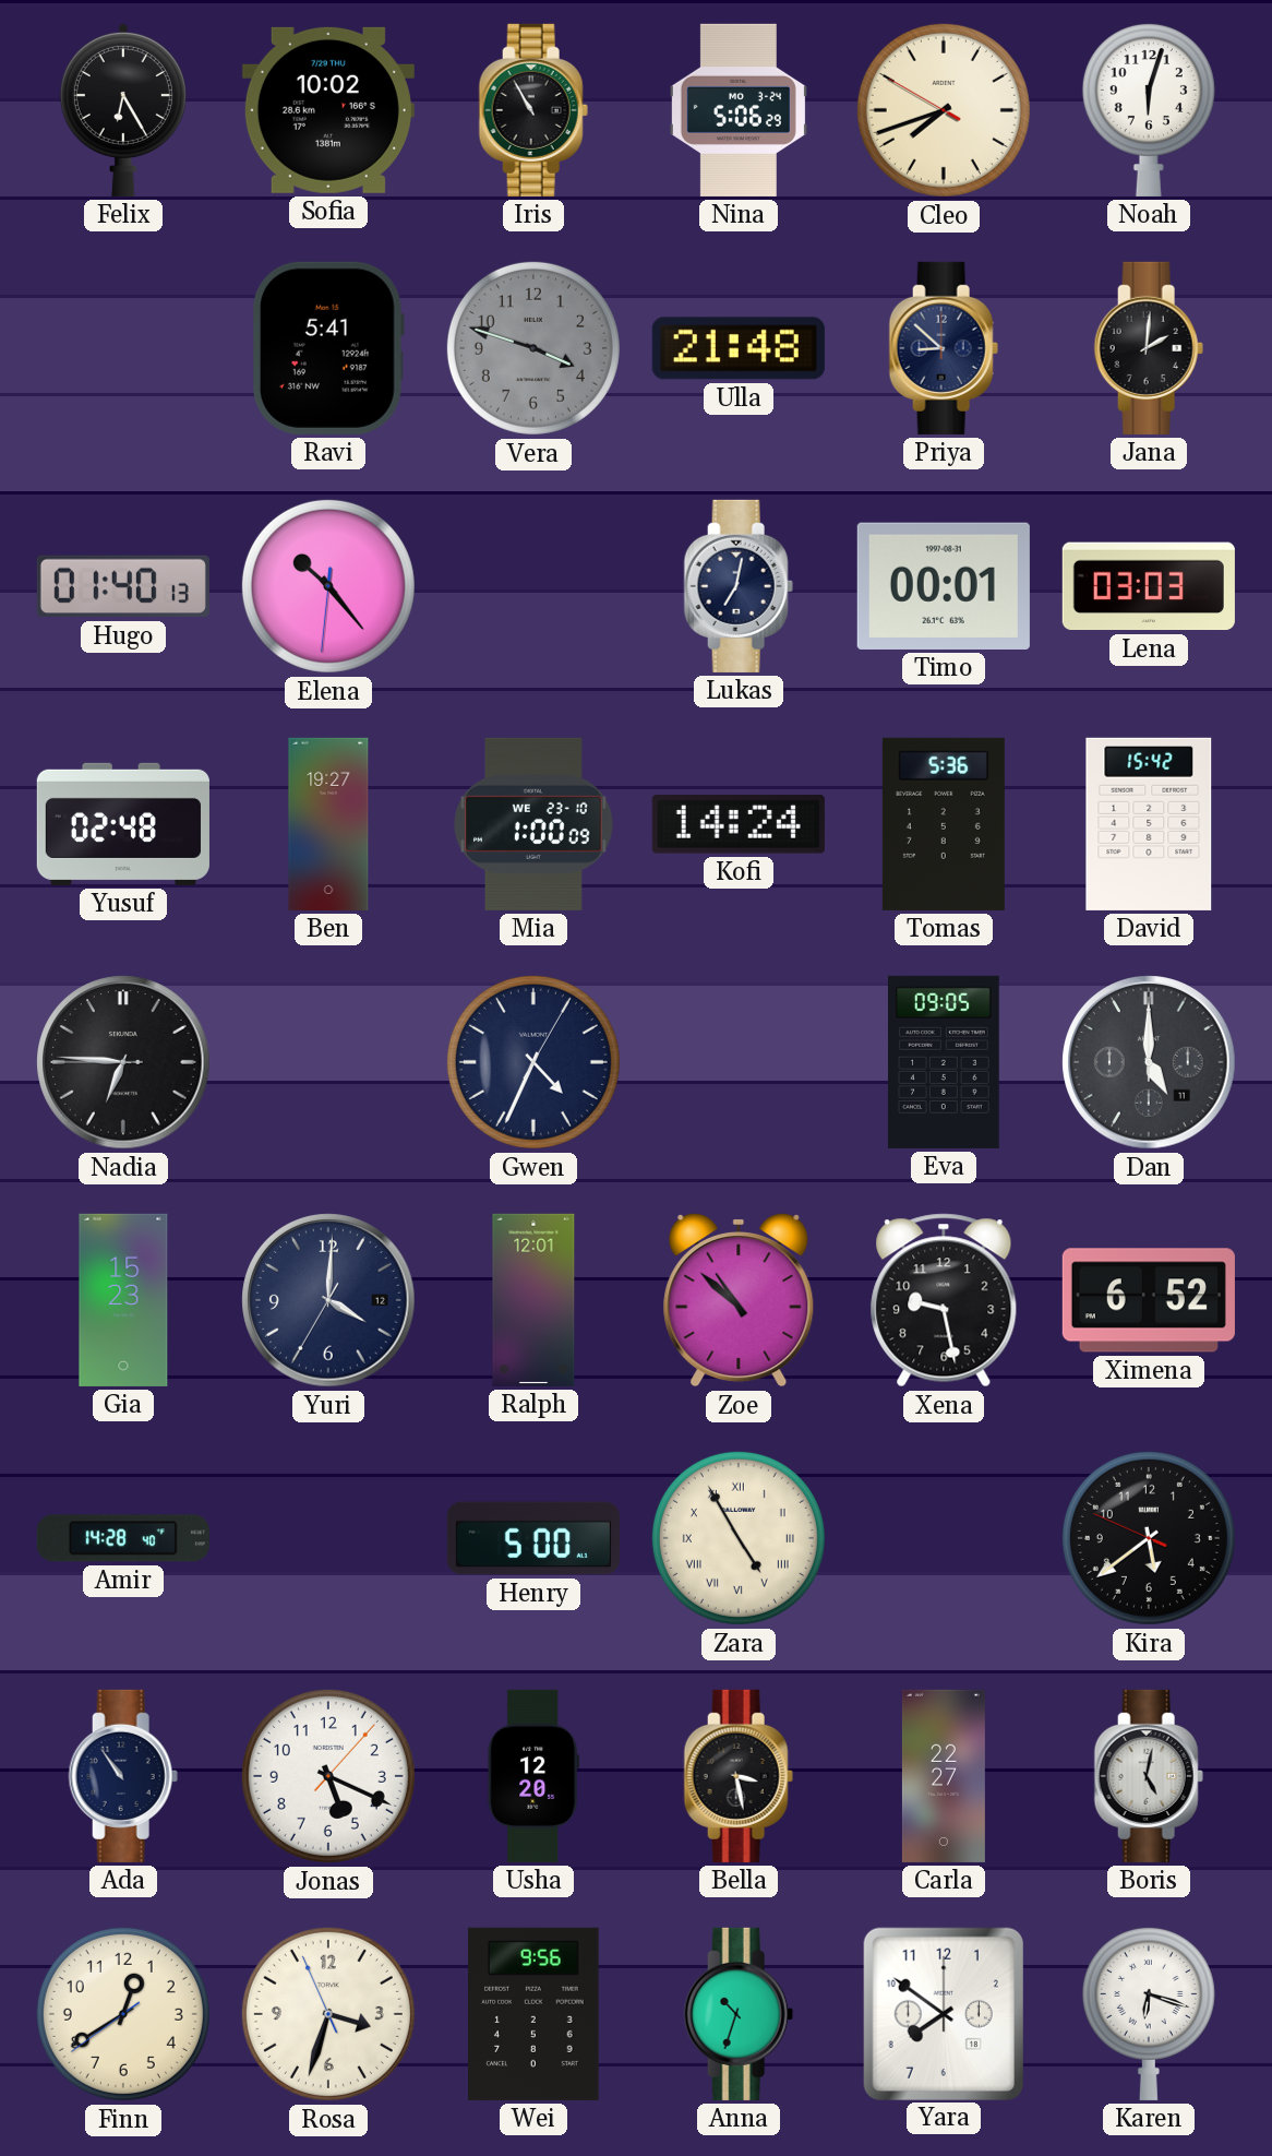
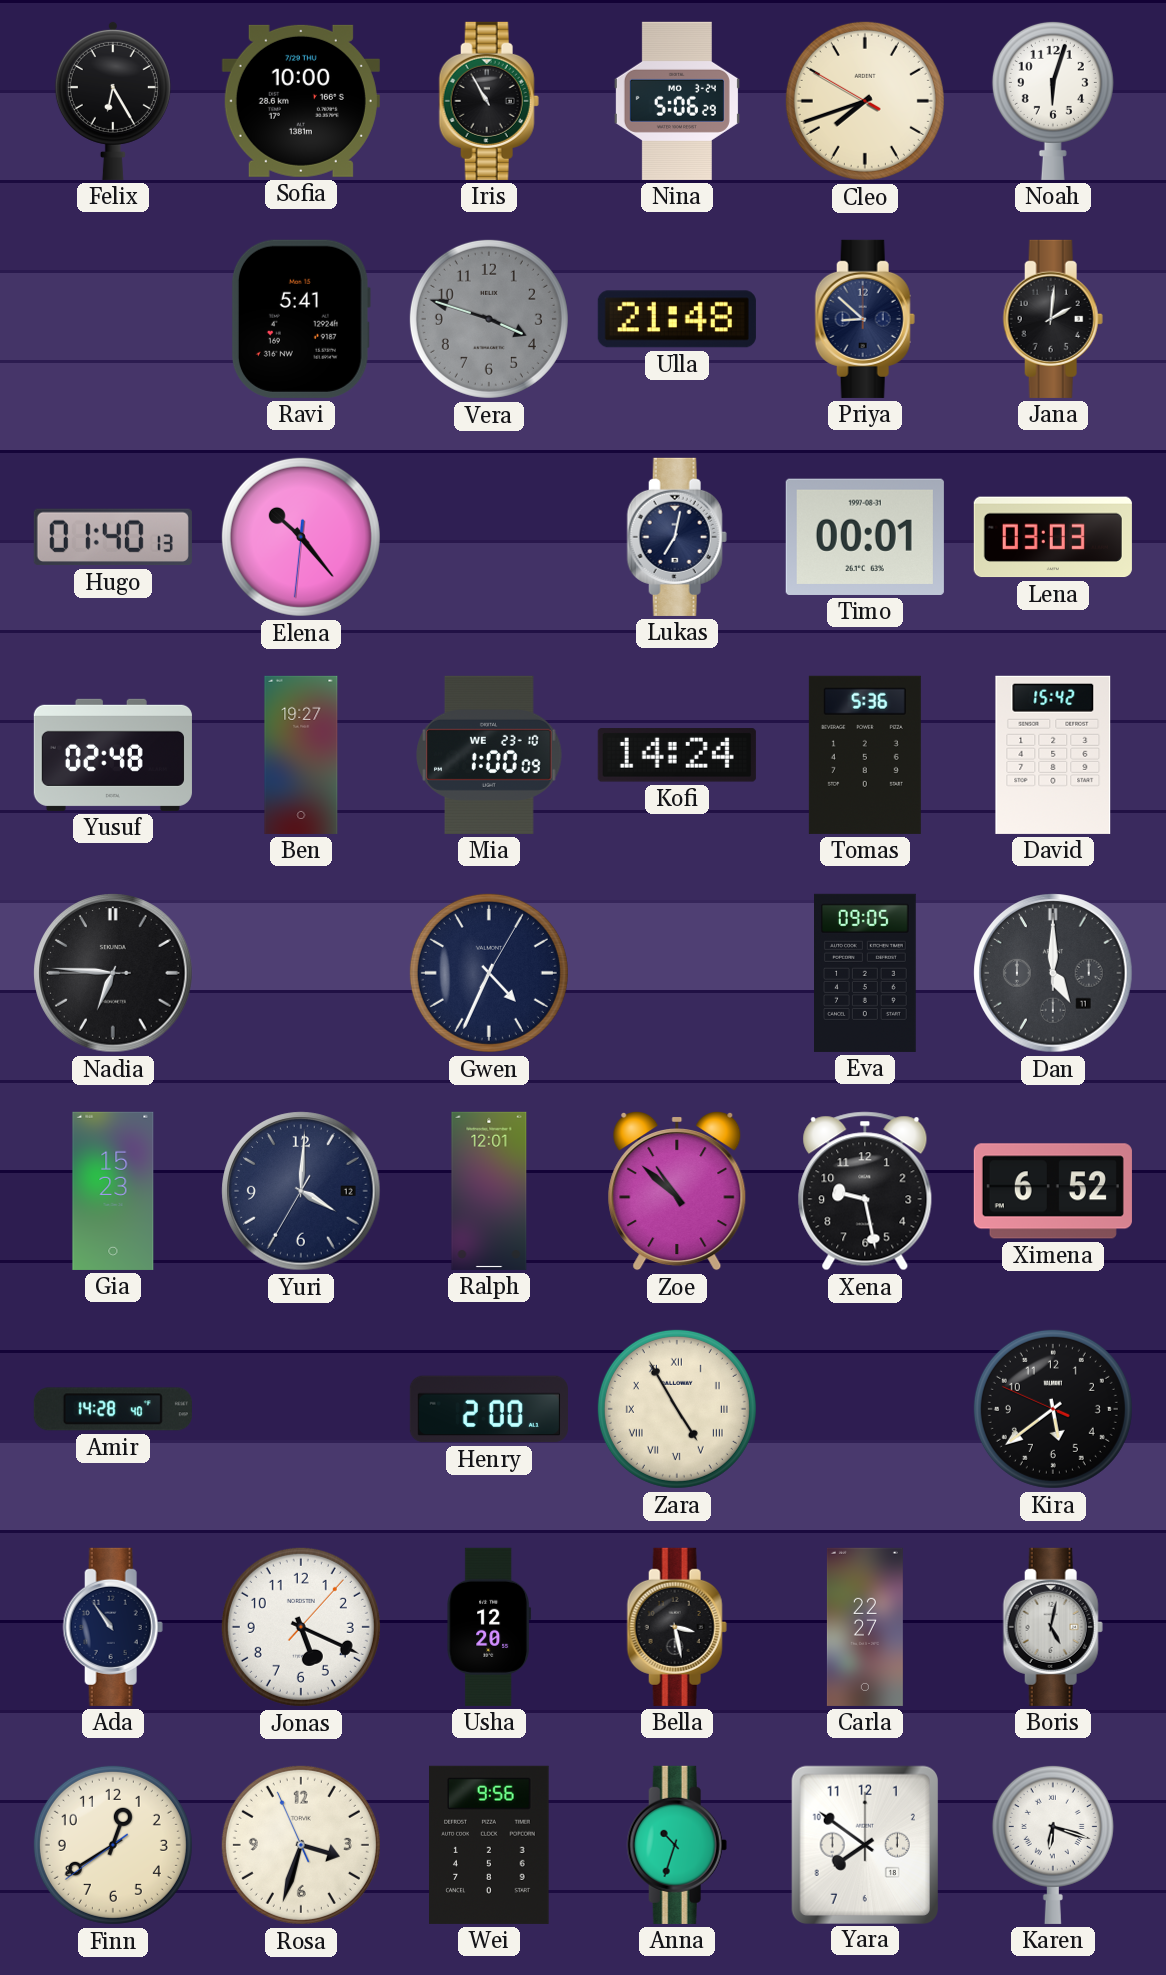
Sofia: 10:02 -> 10:00
Henry: 5:00 -> 2:00
